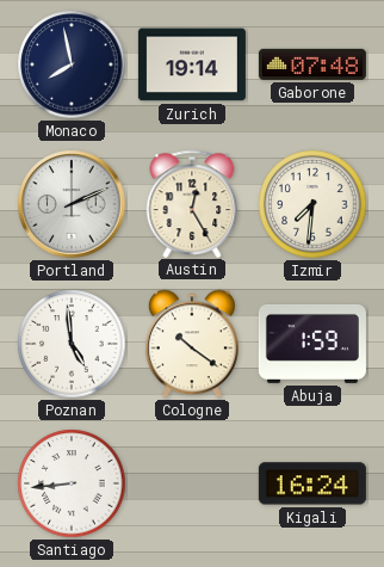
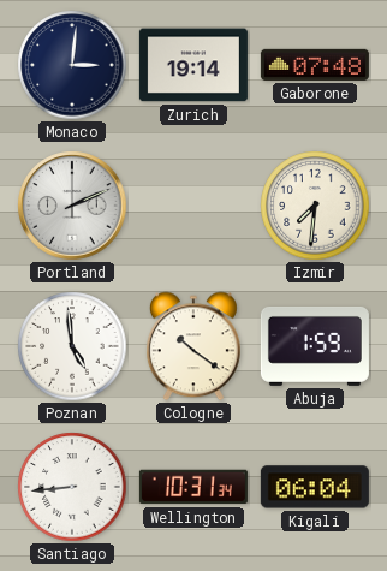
Monaco: 7:58 -> 3:01
Austin: 12:25 -> none
Wellington: none -> 10:31
Kigali: 16:24 -> 06:04
